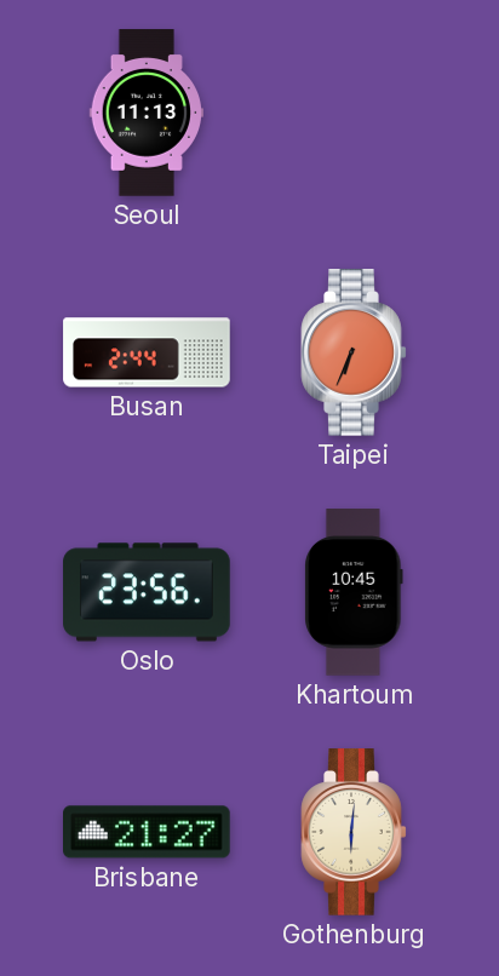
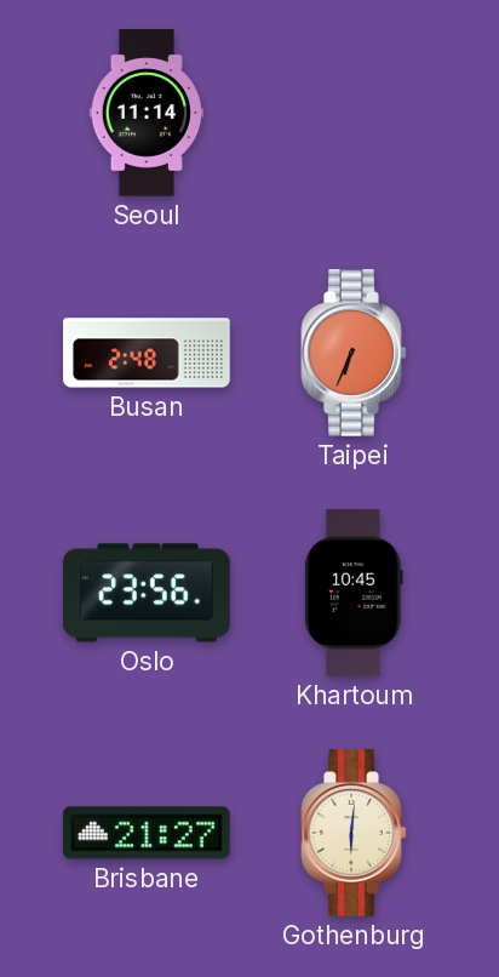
Seoul: 11:13 -> 11:14
Busan: 2:44 -> 2:48
